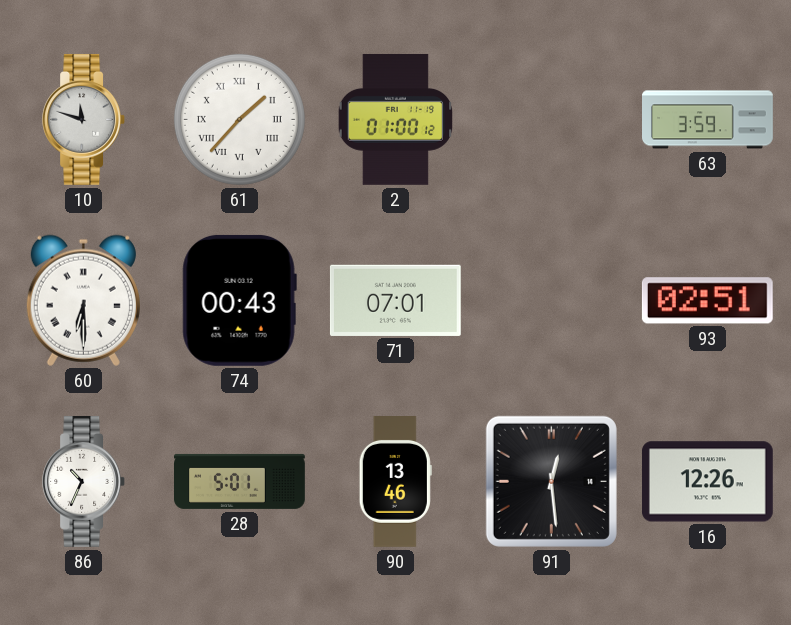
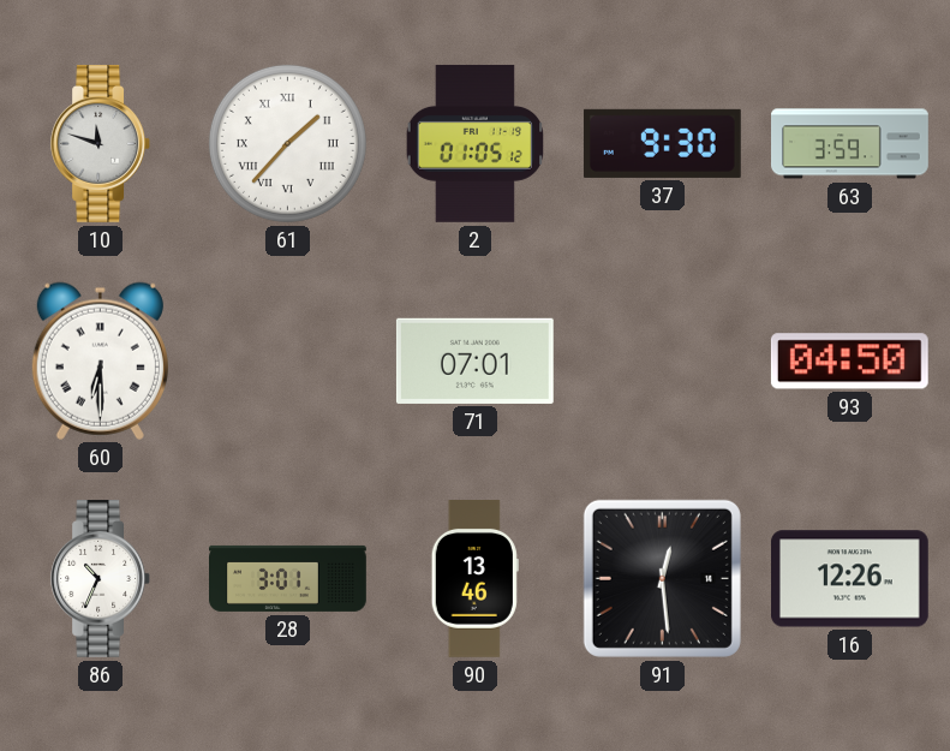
2: 01:00 -> 01:05
37: none -> 9:30
74: 00:43 -> none
93: 02:51 -> 04:50
28: 5:01 -> 3:01
